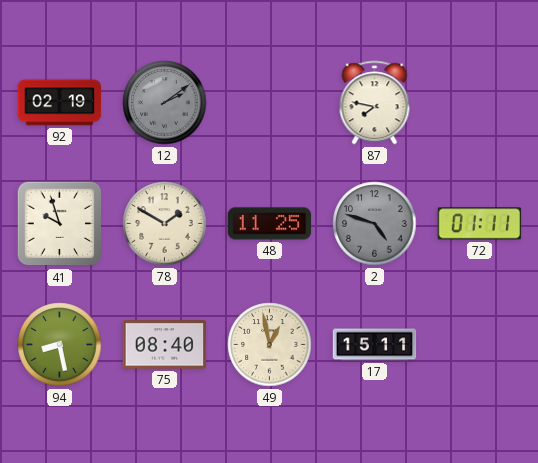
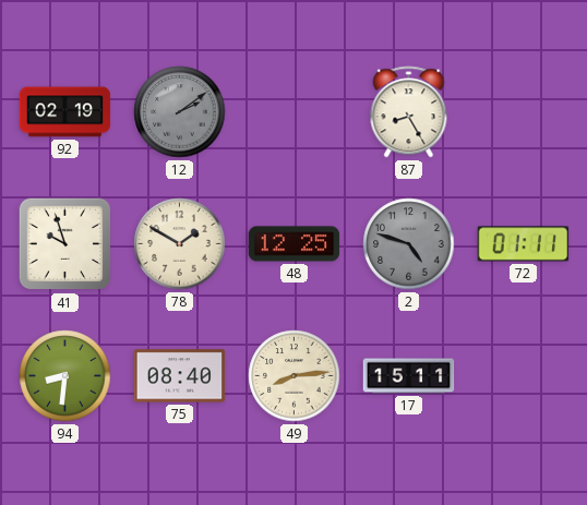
87: 7:47 -> 8:25
48: 11:25 -> 12:25
94: 8:28 -> 8:31
49: 12:58 -> 8:14
